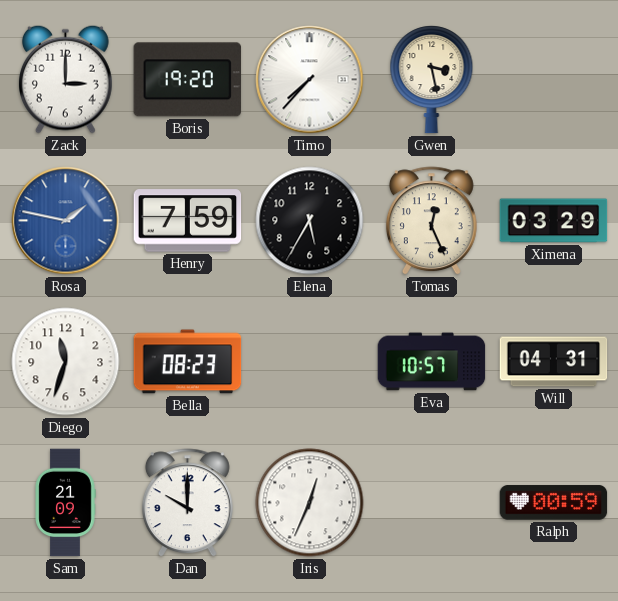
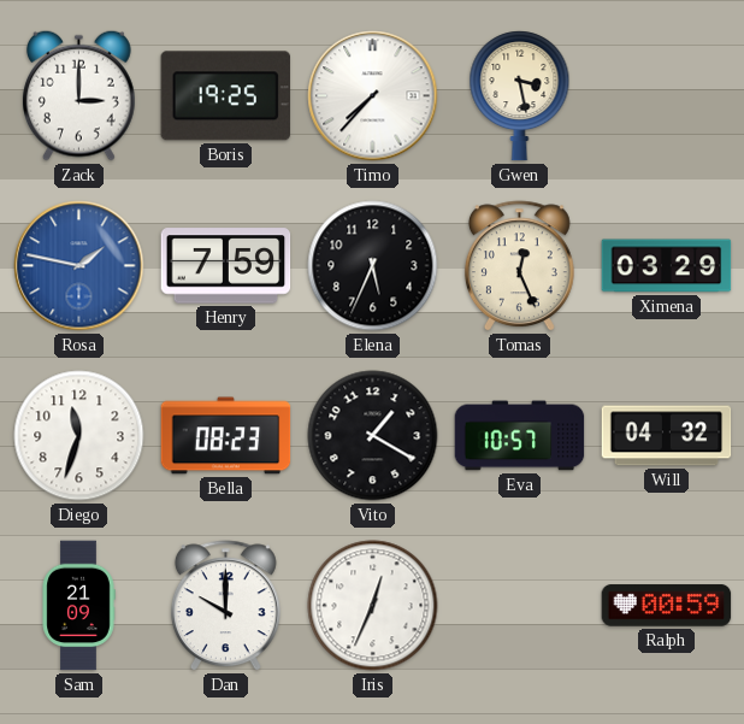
Boris: 19:20 -> 19:25
Elena: 5:35 -> 5:34
Vito: none -> 1:20
Will: 04:31 -> 04:32
